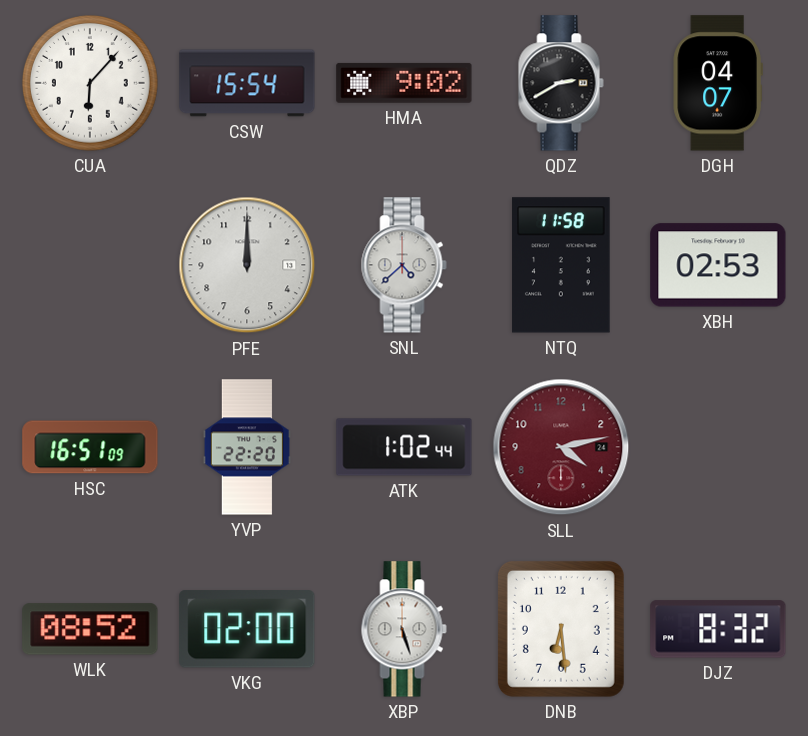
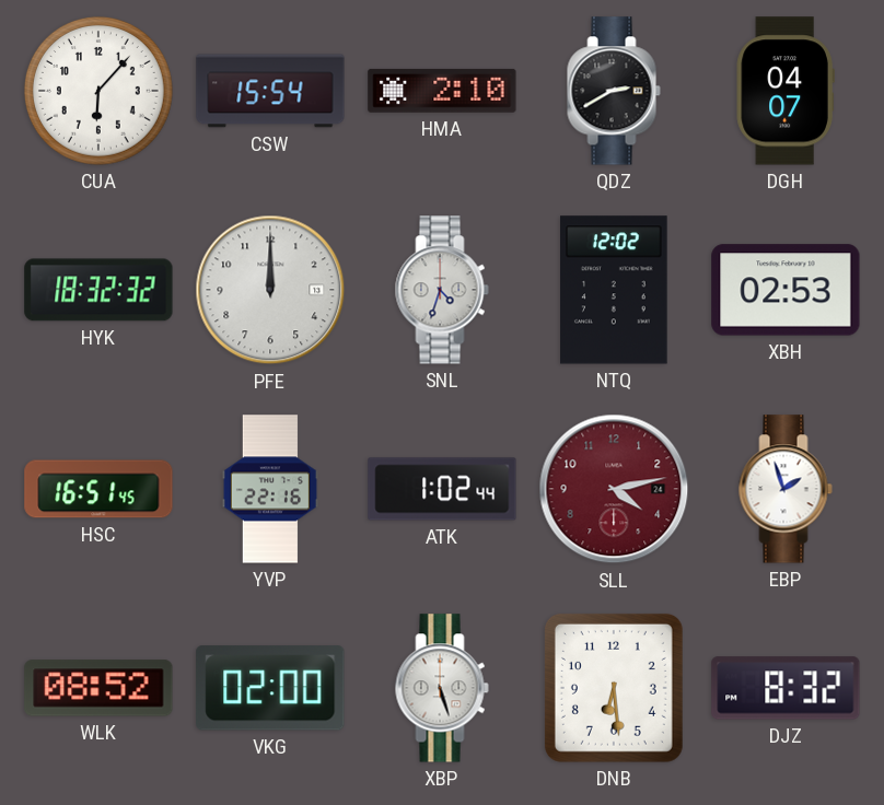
HMA: 9:02 -> 2:10
HYK: none -> 18:32
SNL: 4:38 -> 4:33
NTQ: 11:58 -> 12:02
HSC: 16:51:09 -> 16:51:45
YVP: 22:20 -> 22:16
EBP: none -> 1:57
